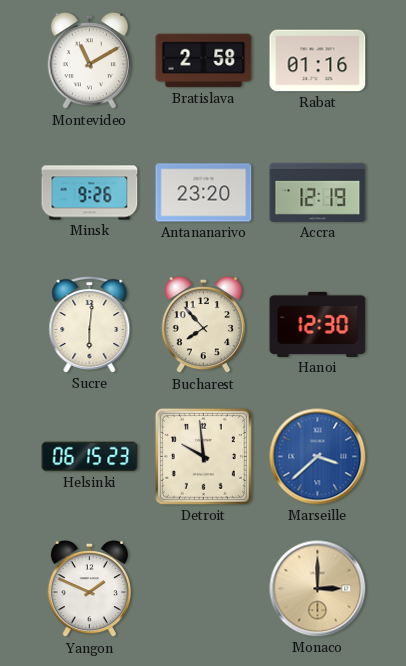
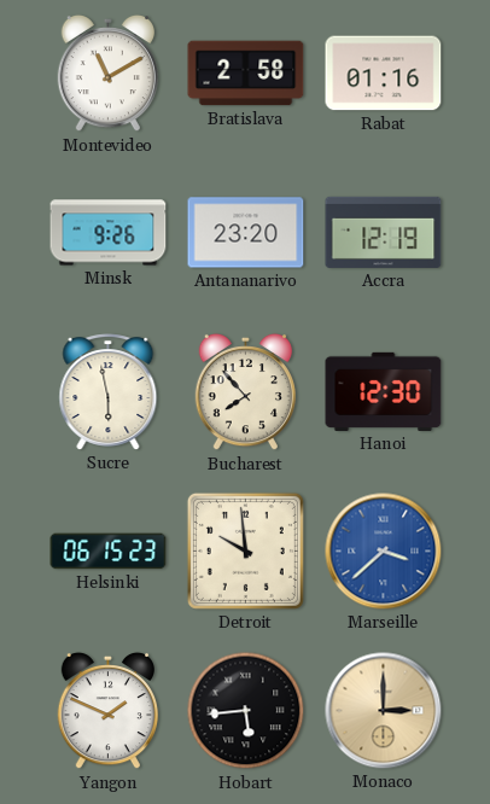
Sucre: 6:01 -> 5:58
Hobart: none -> 5:44
